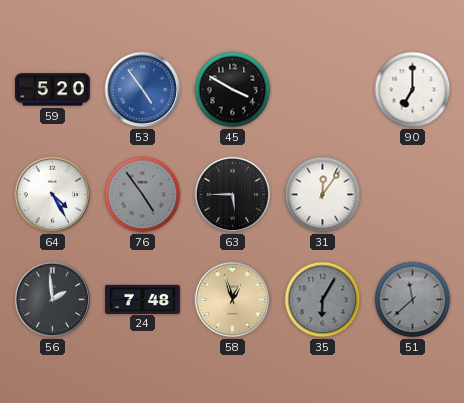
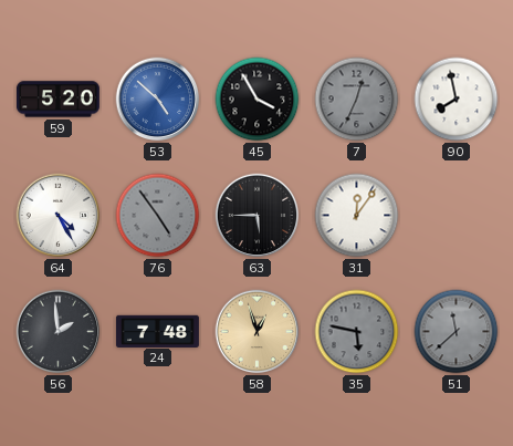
53: 4:54 -> 4:52
45: 3:50 -> 3:55
7: none -> 12:34
90: 7:00 -> 7:58
35: 6:05 -> 5:47
